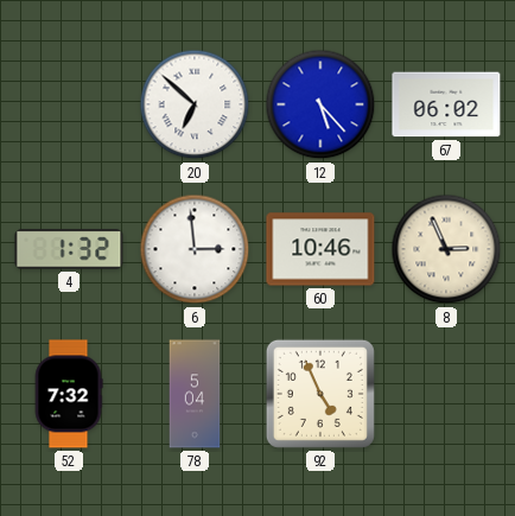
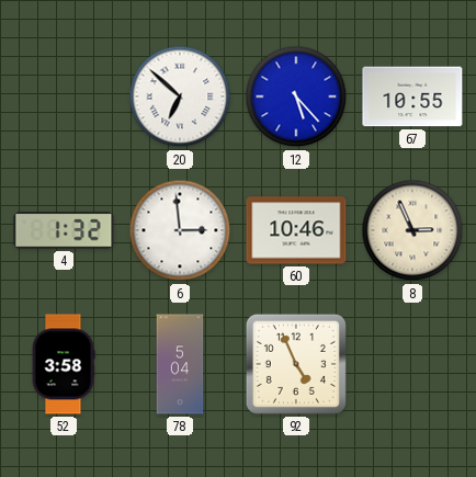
67: 06:02 -> 10:55
52: 7:32 -> 3:58
